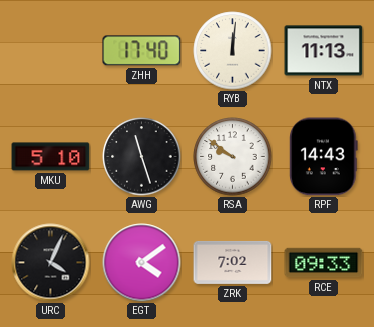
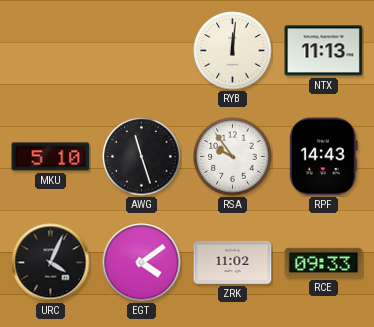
ZHH: 17:40 -> none
RSA: 9:51 -> 9:54
ZRK: 7:02 -> 11:02
